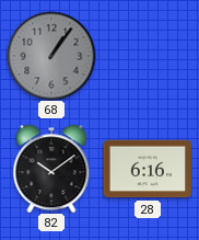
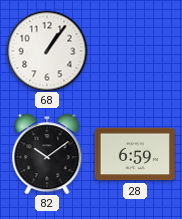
68 dial: grey -> white
28: 6:16 -> 6:59
